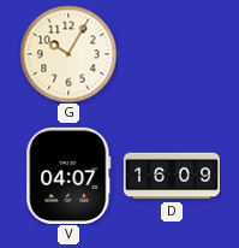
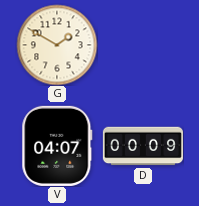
G: 10:05 -> 1:50
D: 16:09 -> 00:09
